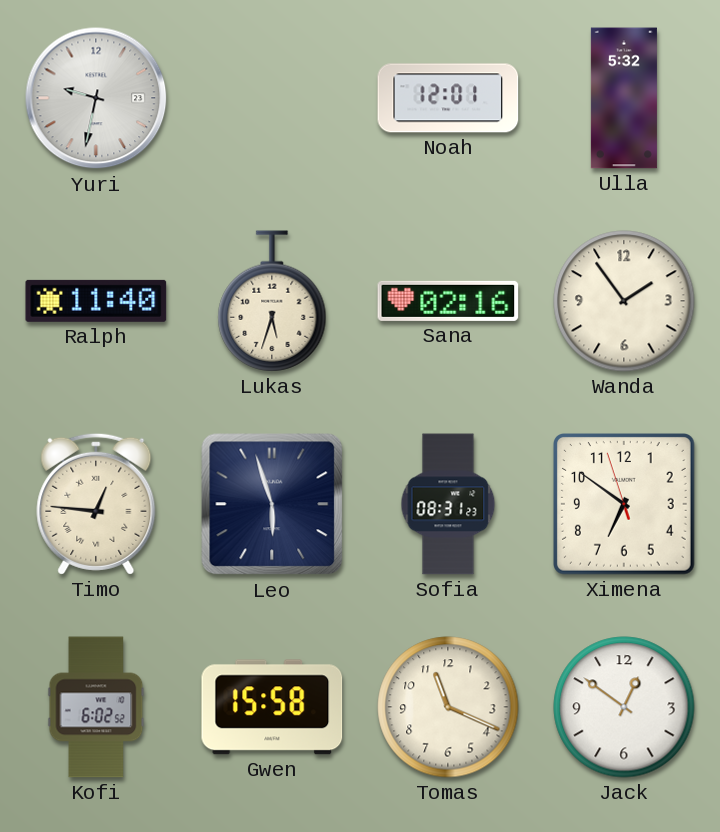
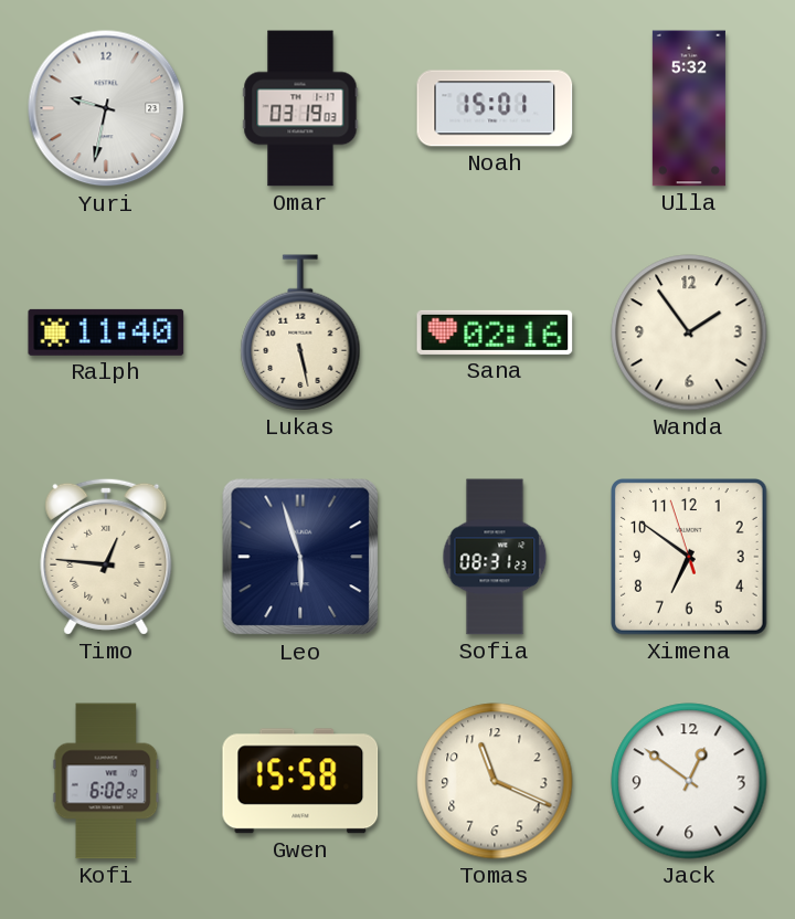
Omar: none -> 03:19
Noah: 12:01 -> 15:01
Lukas: 5:33 -> 5:28
